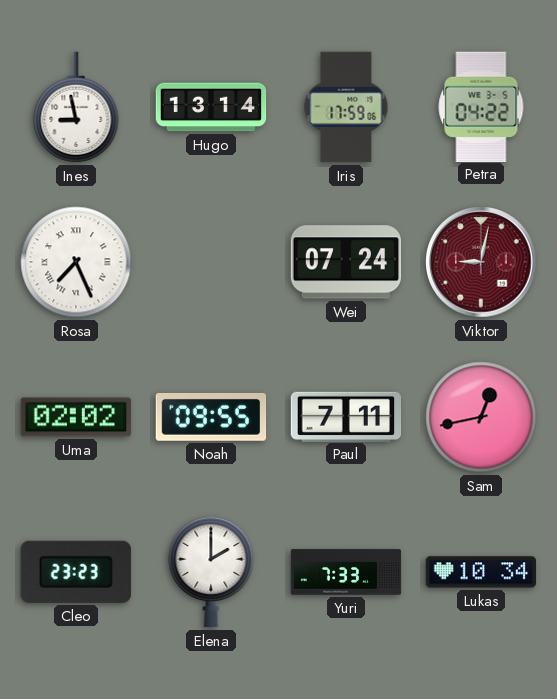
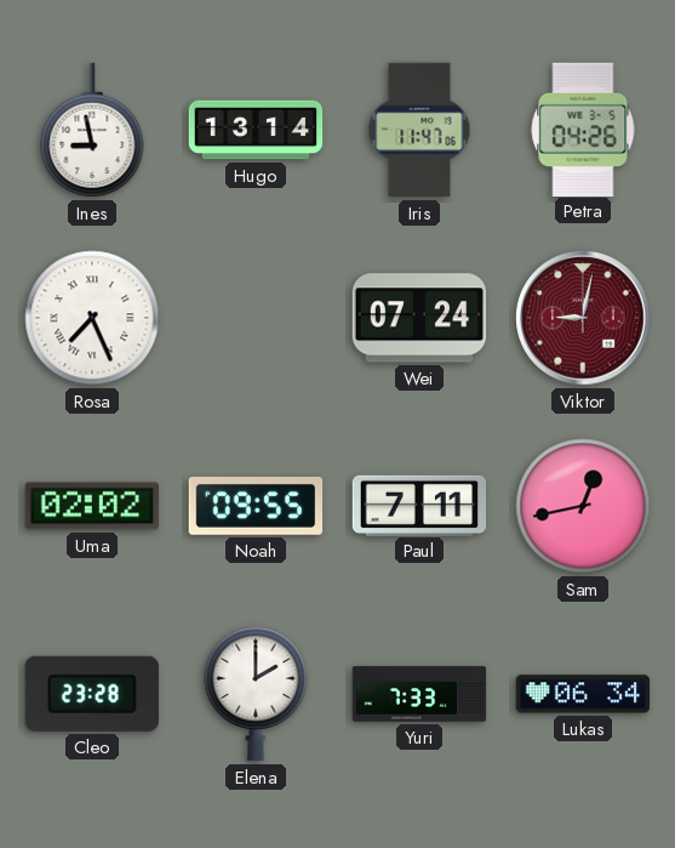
Iris: 17:59 -> 11:47
Petra: 04:22 -> 04:26
Cleo: 23:23 -> 23:28
Lukas: 10:34 -> 06:34
